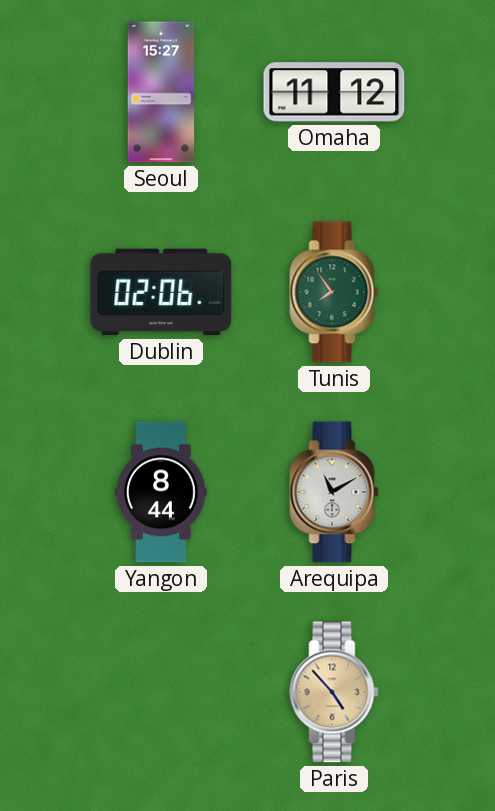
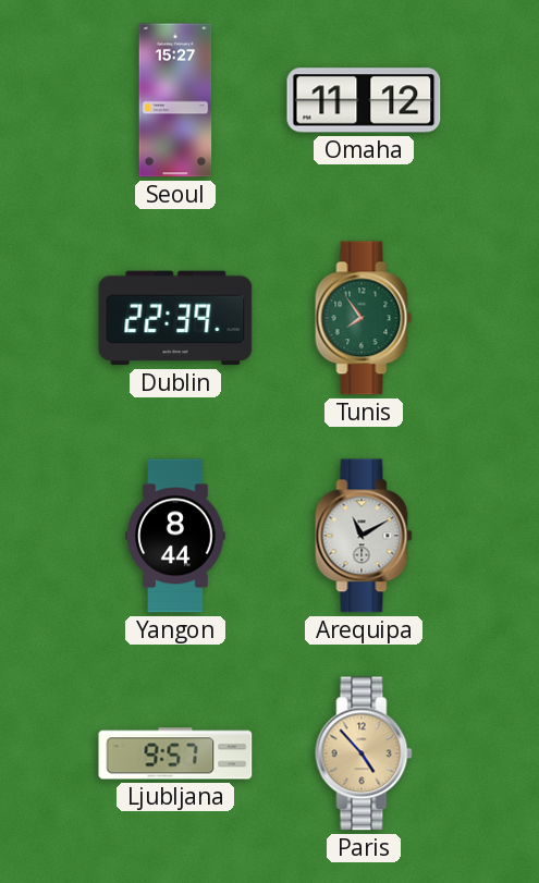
Dublin: 02:06 -> 22:39
Ljubljana: none -> 9:57
